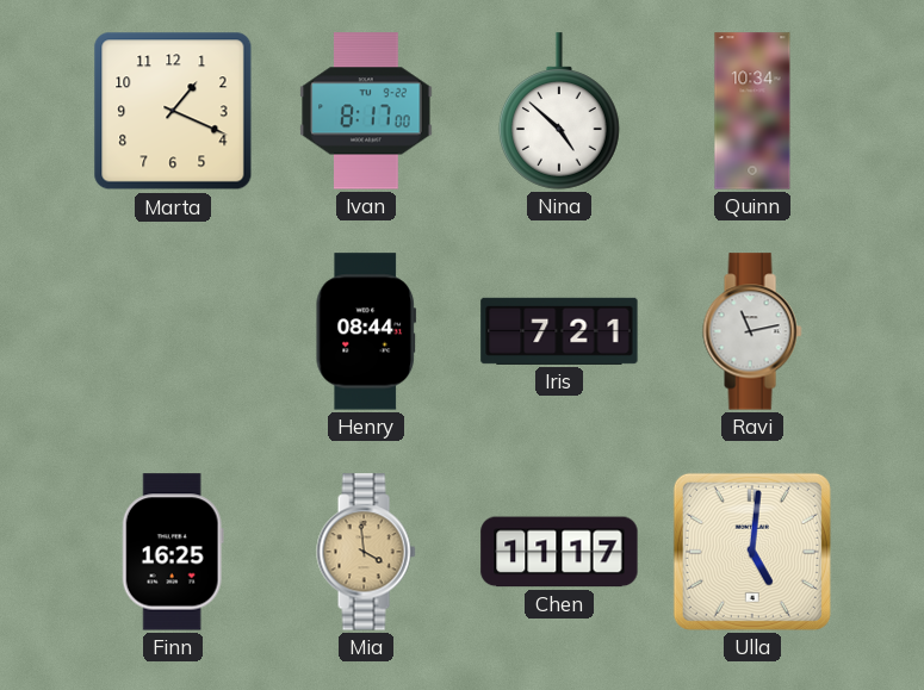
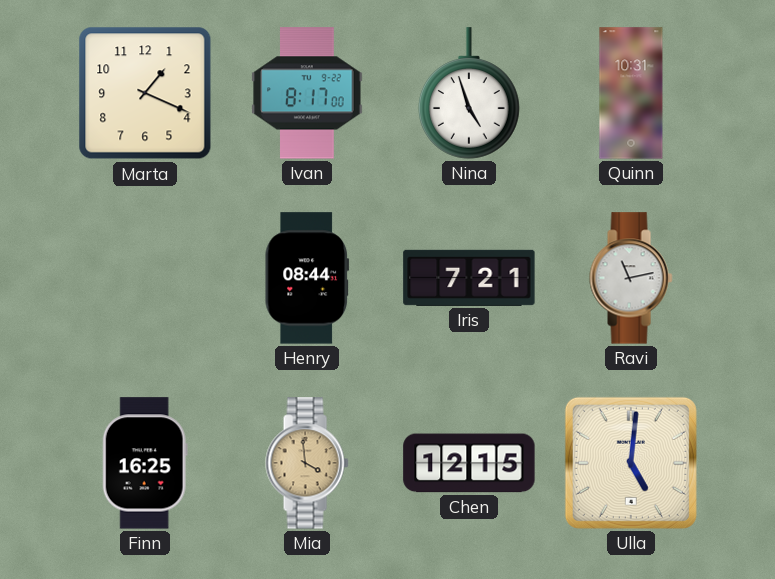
Nina: 4:52 -> 4:57
Quinn: 10:34 -> 10:31
Chen: 11:17 -> 12:15
